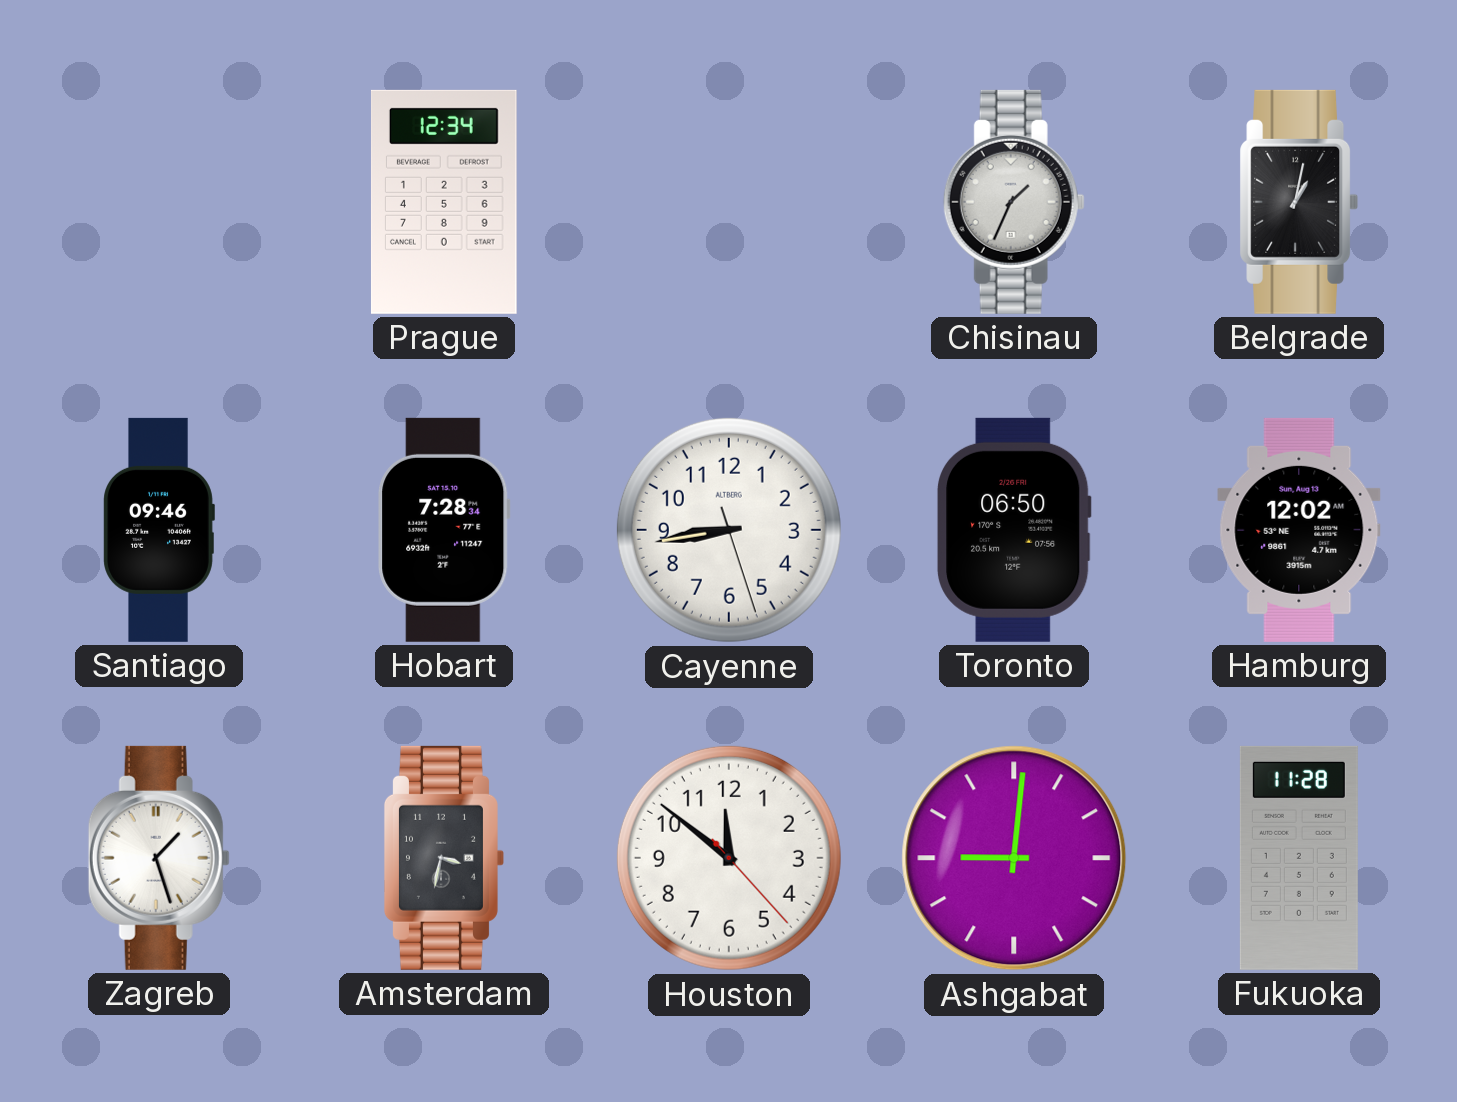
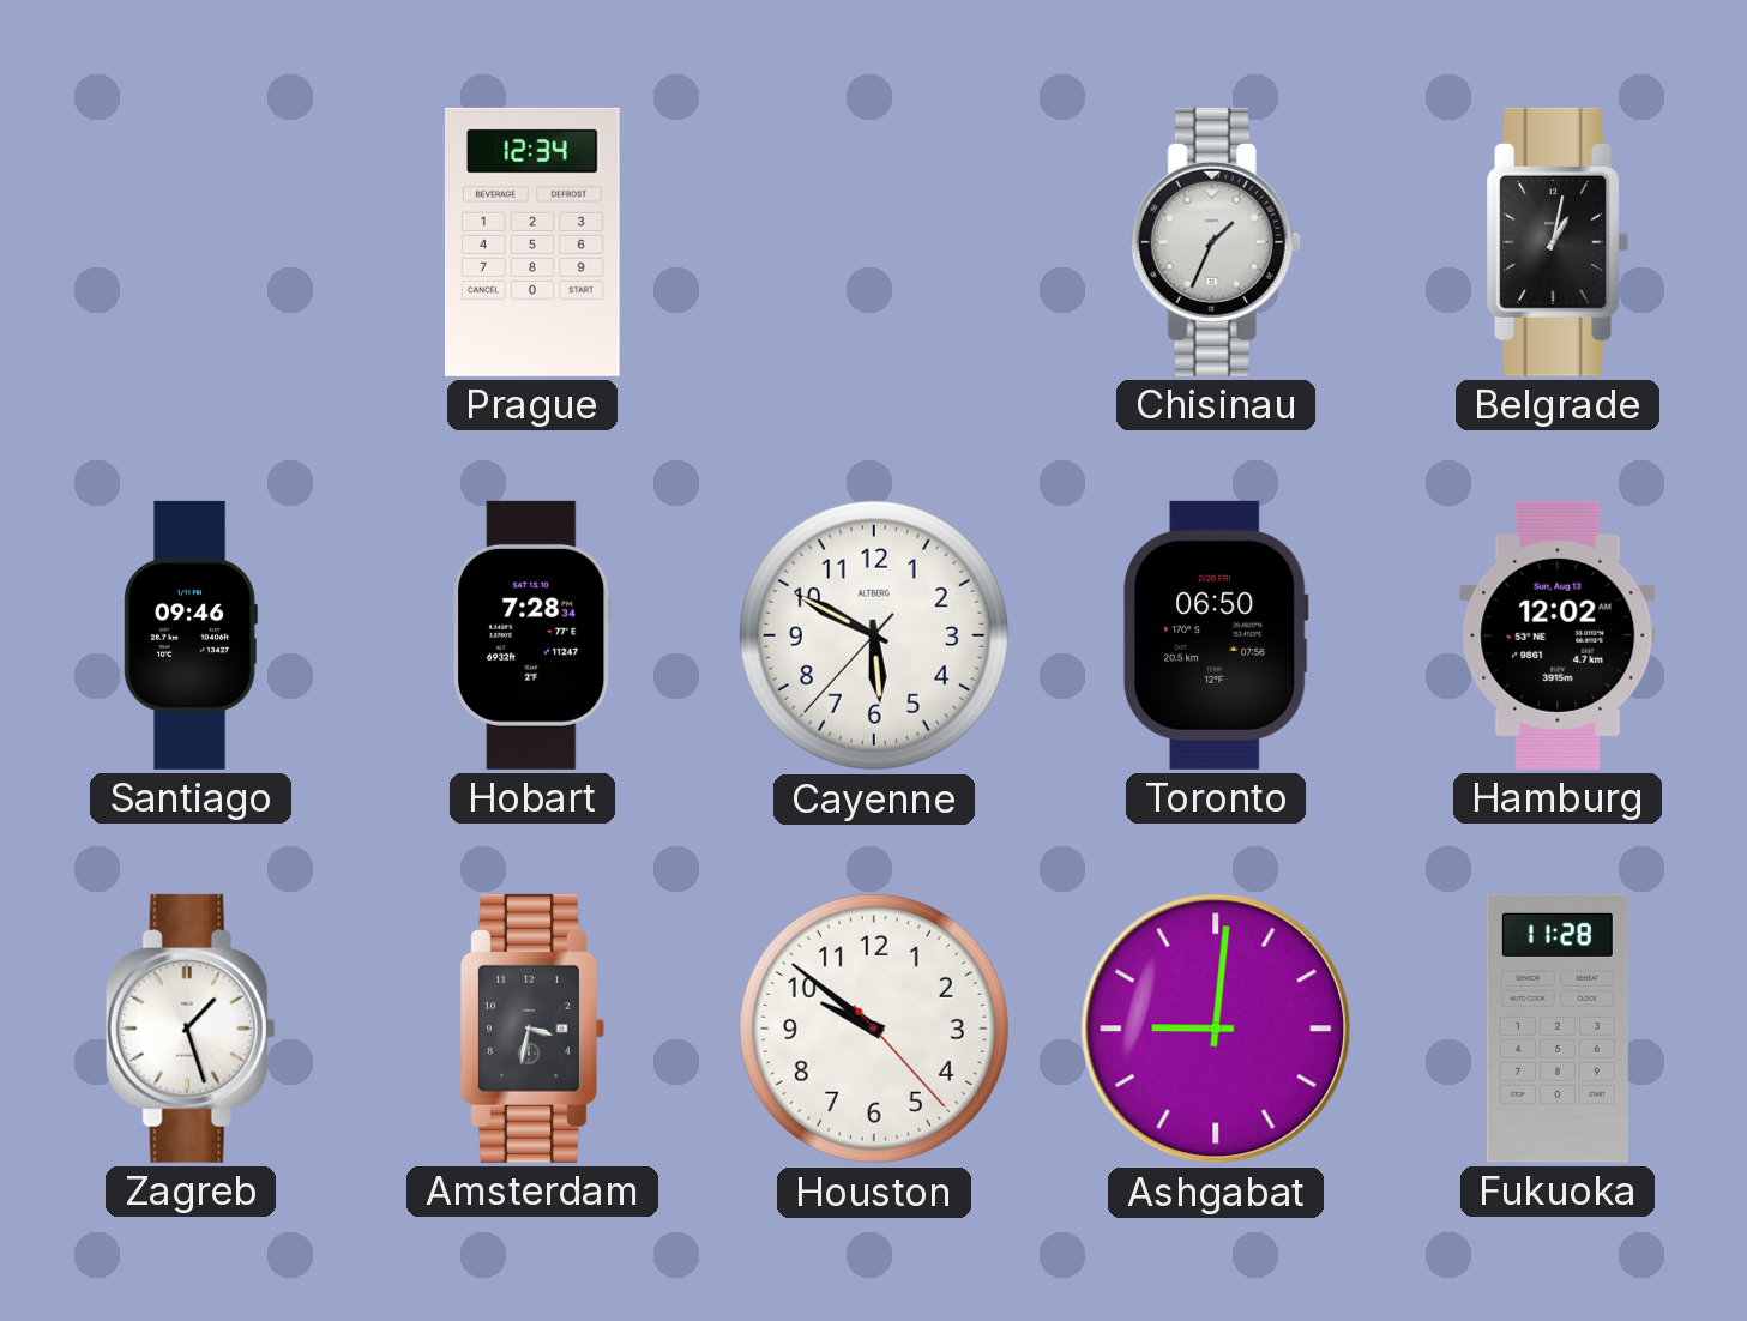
Cayenne: 8:43 -> 5:49
Houston: 11:51 -> 9:51
